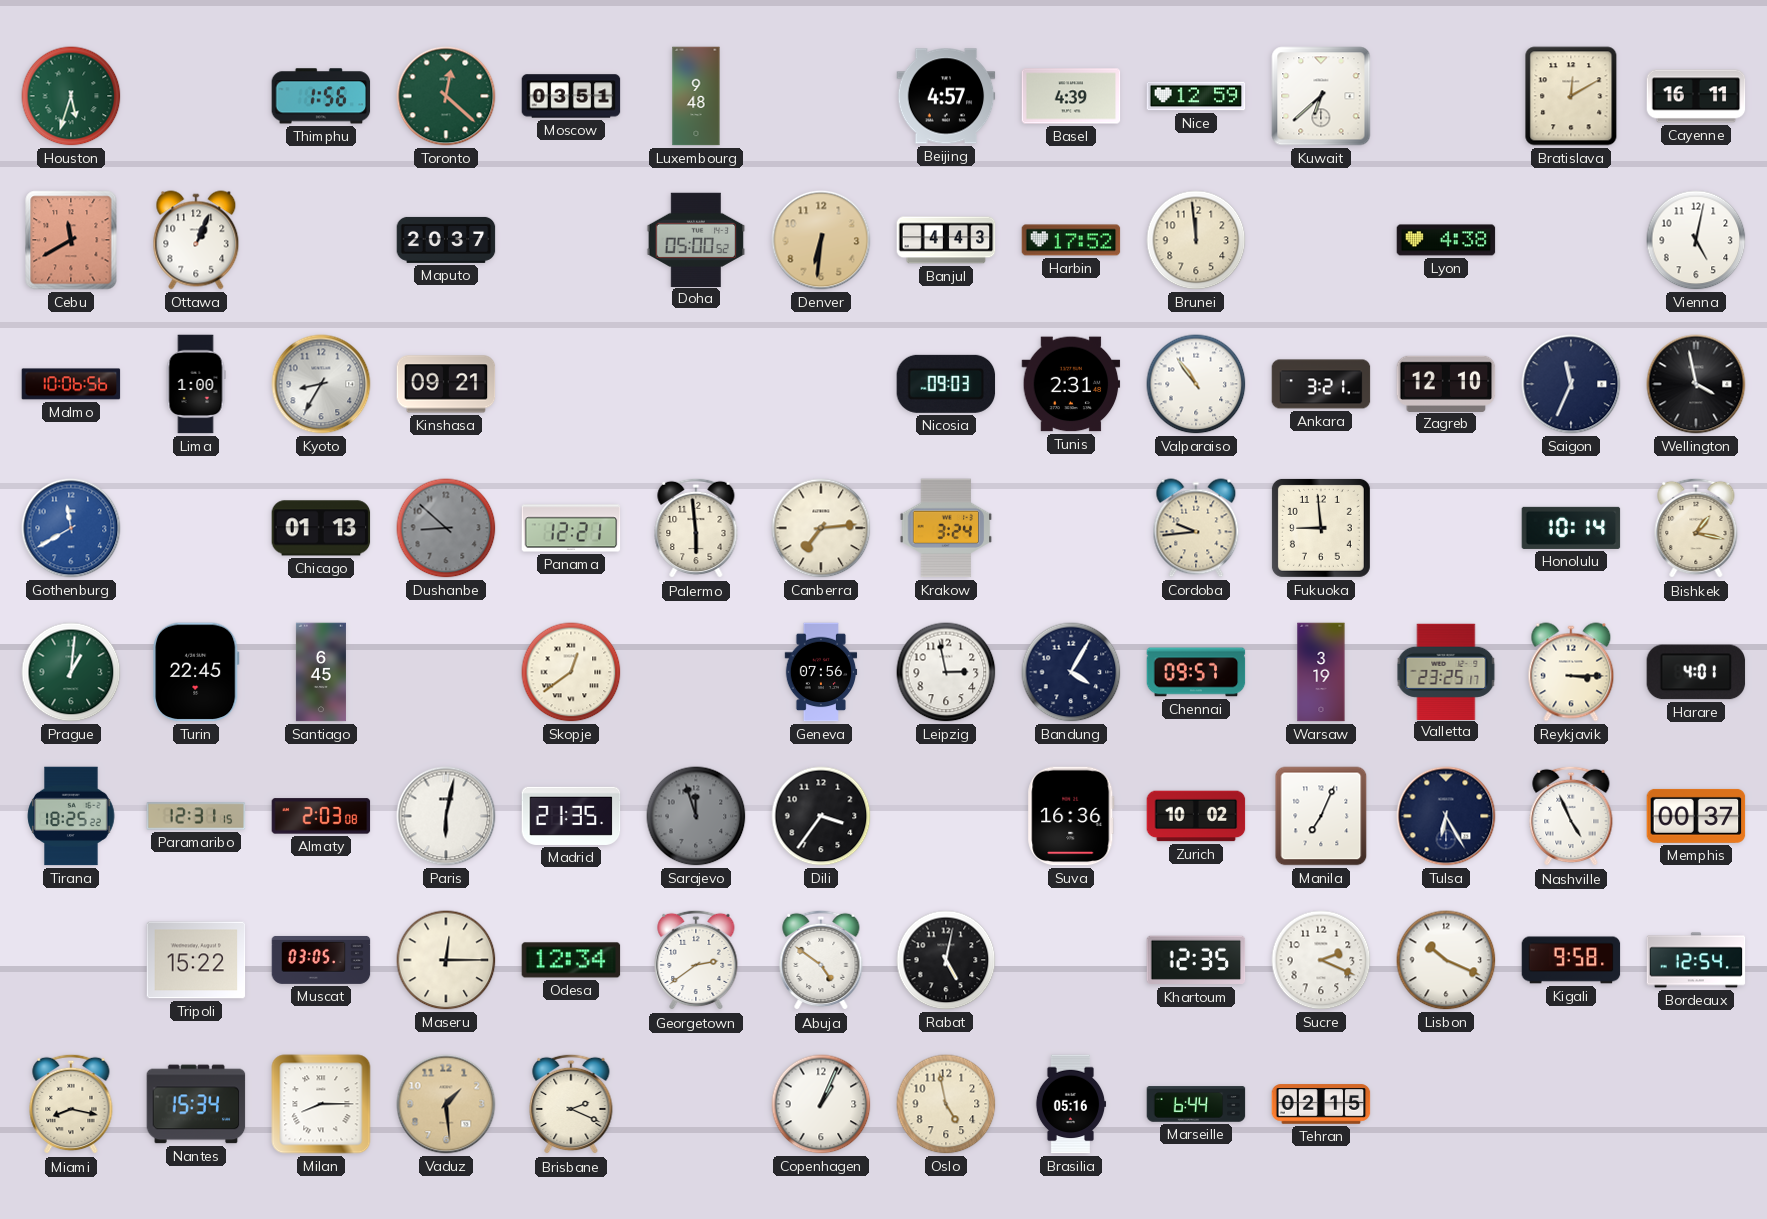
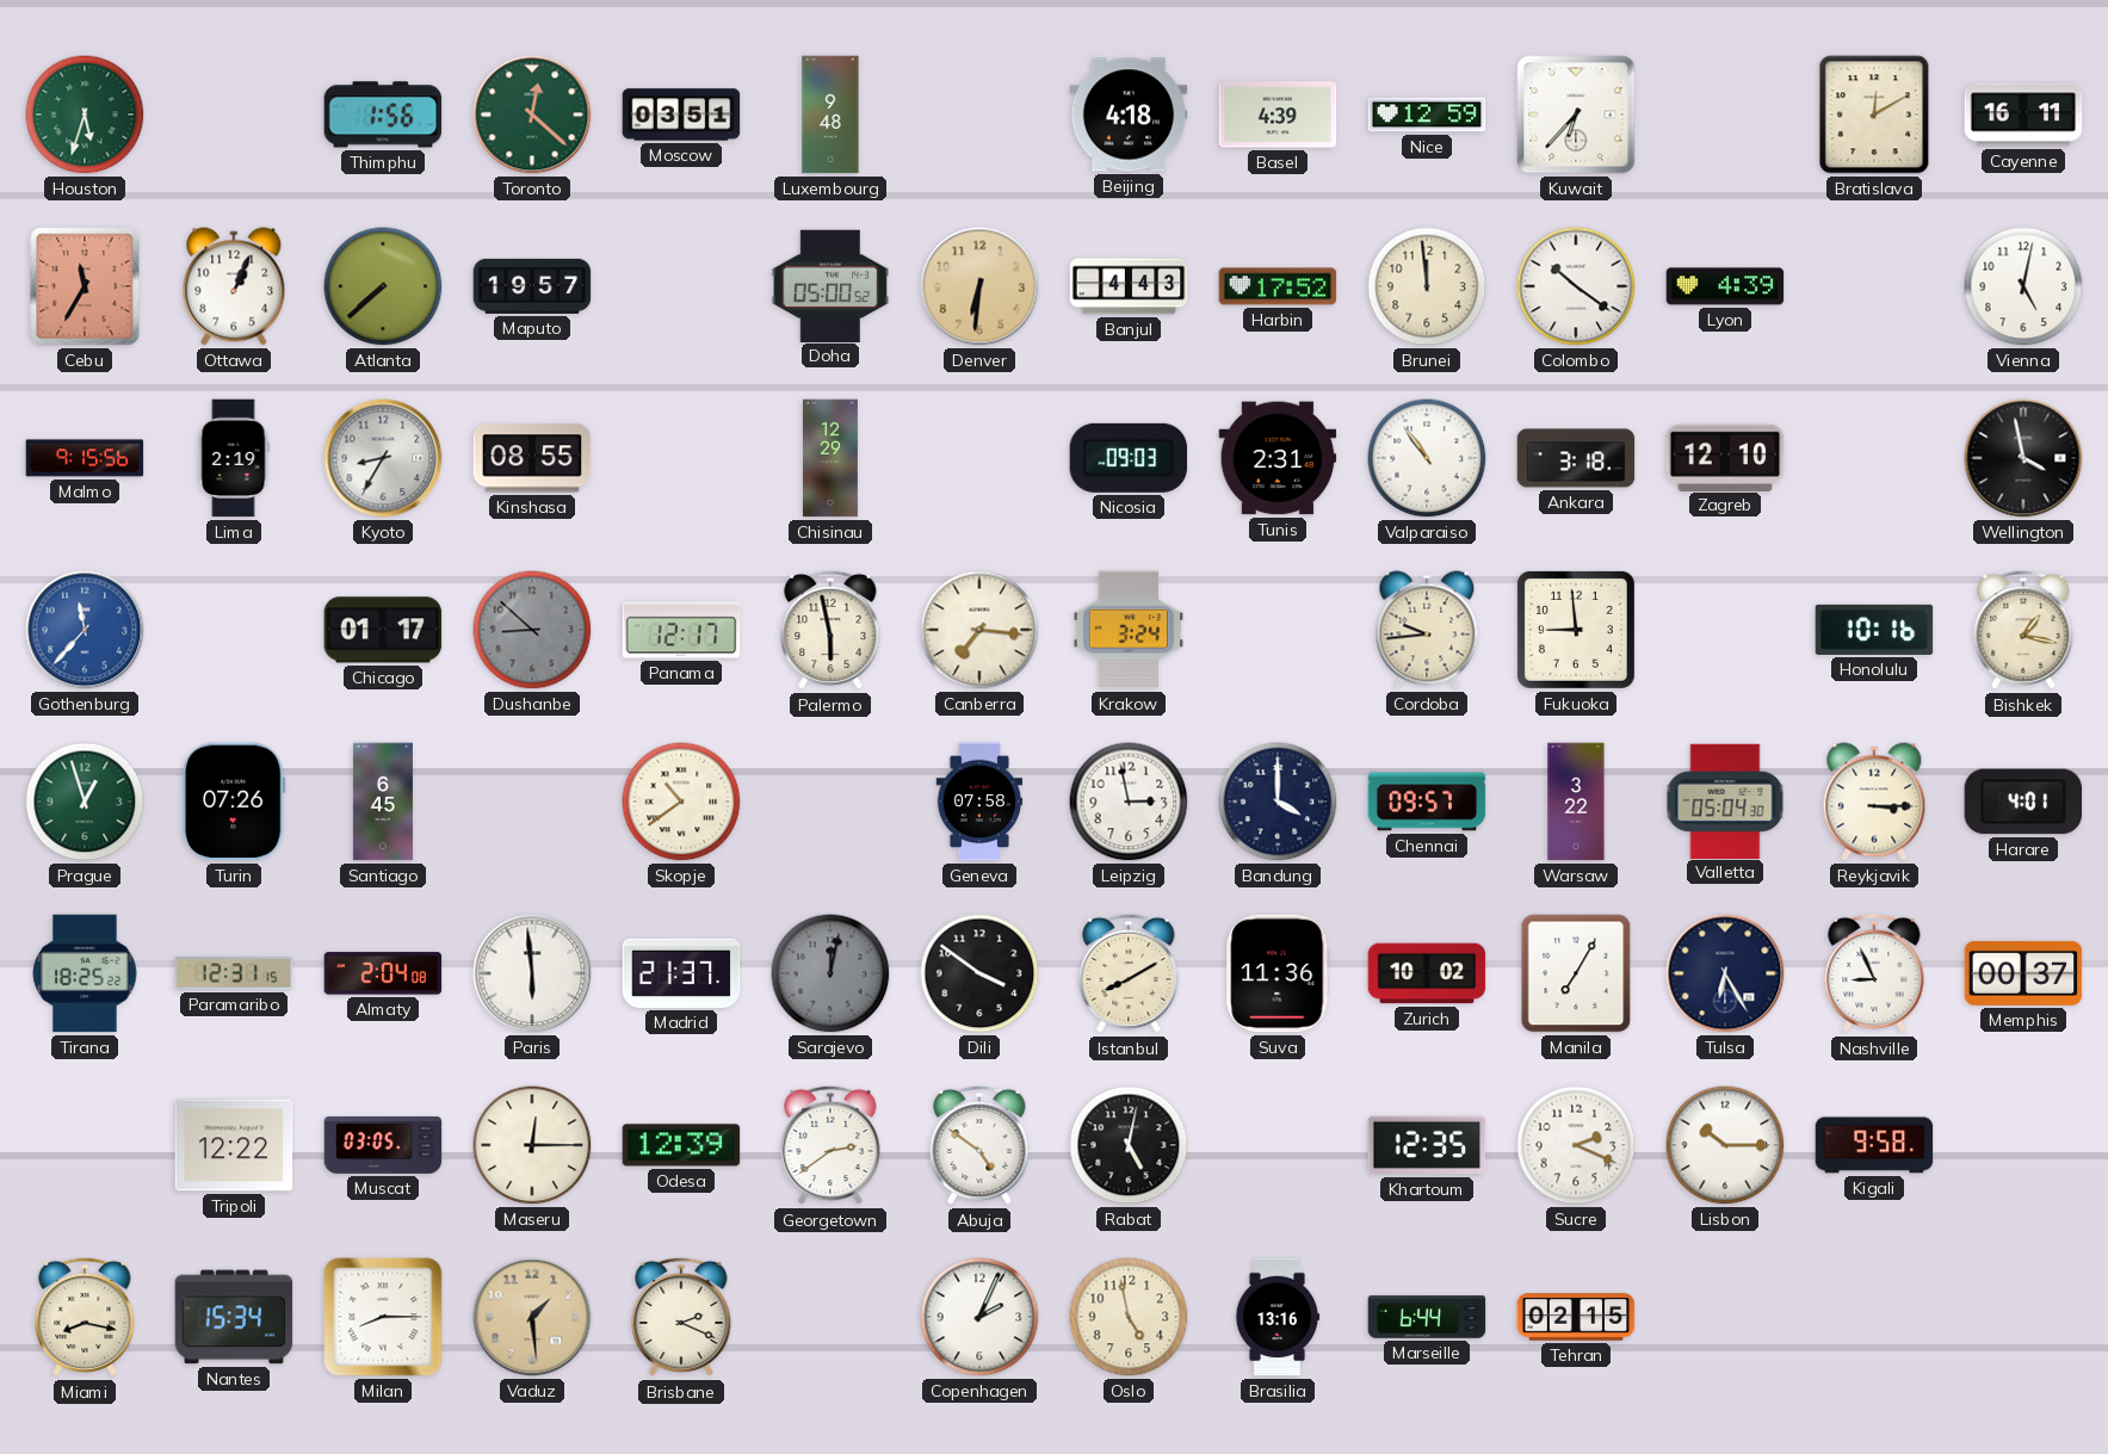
Beijing: 4:57 -> 4:18
Kuwait: 6:38 -> 6:37
Cebu: 11:40 -> 11:35
Atlanta: none -> 7:38
Maputo: 20:37 -> 19:57
Colombo: none -> 10:21
Lyon: 4:38 -> 4:39
Malmo: 10:06 -> 9:15
Lima: 1:00 -> 2:19
Kinshasa: 09:21 -> 08:55
Chisinau: none -> 12:29
Ankara: 3:21 -> 3:18
Saigon: 11:34 -> none
Gothenburg: 11:40 -> 11:37
Chicago: 01:13 -> 01:17
Panama: 12:21 -> 12:17
Palermo: 5:59 -> 5:58
Canberra: 7:14 -> 7:16
Honolulu: 10:14 -> 10:16
Prague: 1:01 -> 12:57
Turin: 22:45 -> 07:26
Skopje: 12:39 -> 10:39
Geneva: 07:56 -> 07:58
Bandung: 4:05 -> 4:00
Warsaw: 3:19 -> 3:22
Valletta: 23:25 -> 05:04
Almaty: 2:03 -> 2:04
Paris: 6:02 -> 5:59
Madrid: 21:35 -> 21:37
Sarajevo: 11:57 -> 12:02
Dili: 3:36 -> 3:51
Istanbul: none -> 8:10
Suva: 16:36 -> 11:36
Manila: 7:04 -> 7:05
Nashville: 4:56 -> 8:56
Tripoli: 15:22 -> 12:22
Odesa: 12:34 -> 12:39
Lisbon: 10:19 -> 10:15
Bordeaux: 12:54 -> none
Copenhagen: 1:04 -> 2:04
Brasilia: 05:16 -> 13:16
